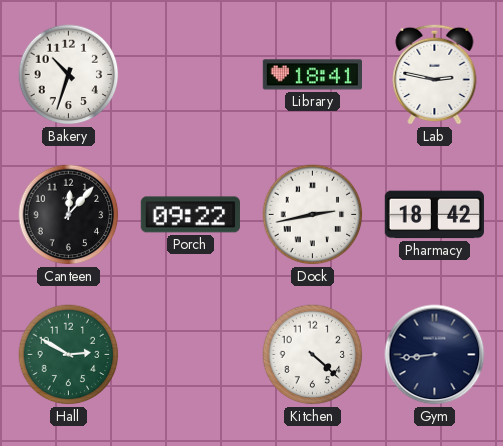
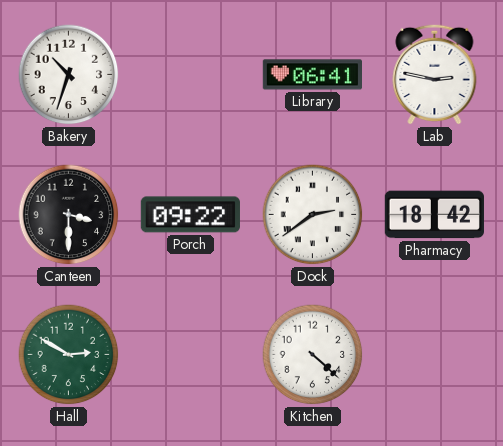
Library: 18:41 -> 06:41
Canteen: 12:07 -> 3:30
Dock: 2:43 -> 2:39
Gym: 8:44 -> none
